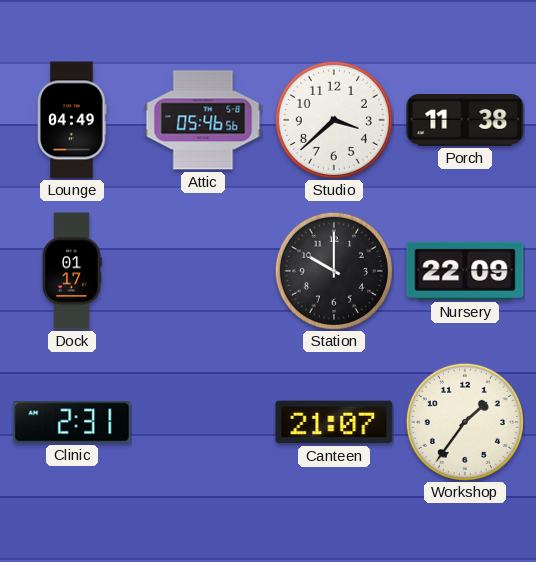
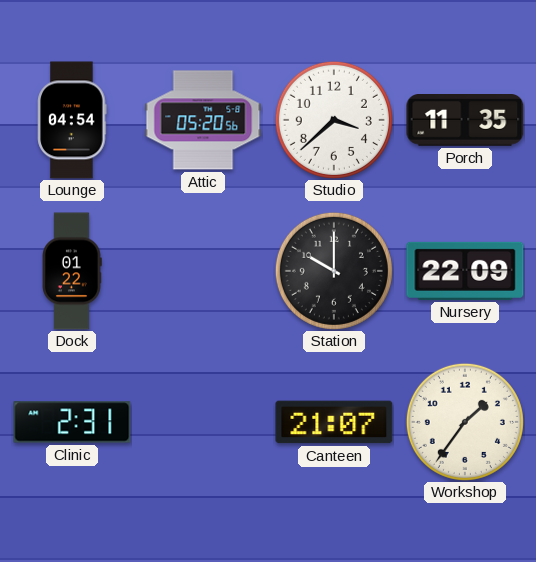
Lounge: 04:49 -> 04:54
Attic: 05:46 -> 05:20
Porch: 11:38 -> 11:35
Dock: 01:17 -> 01:22
